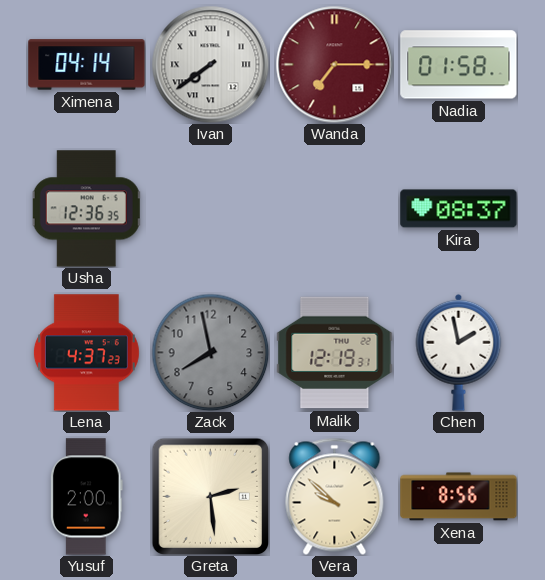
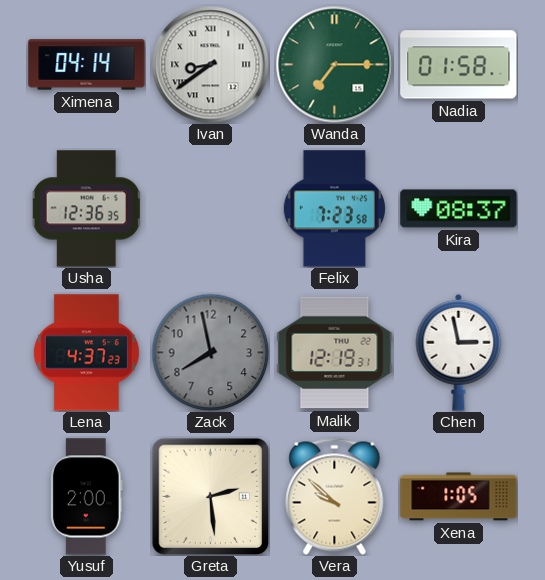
Ivan: 7:39 -> 8:39
Wanda dial: burgundy -> green
Felix: none -> 7:23
Chen: 1:58 -> 2:58
Xena: 8:56 -> 1:05
